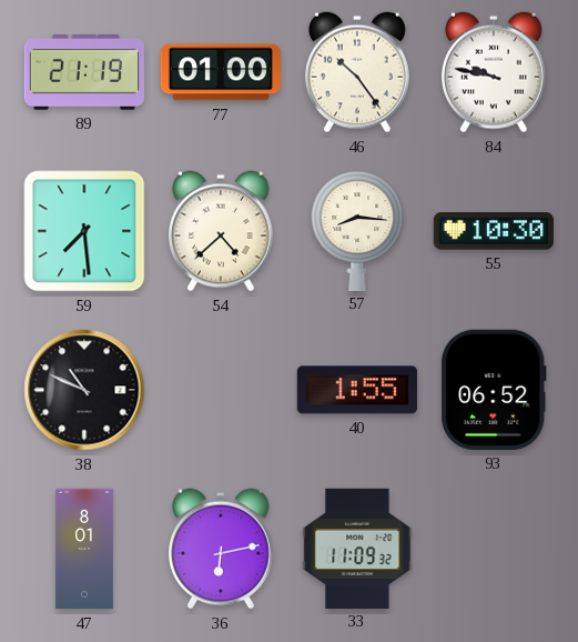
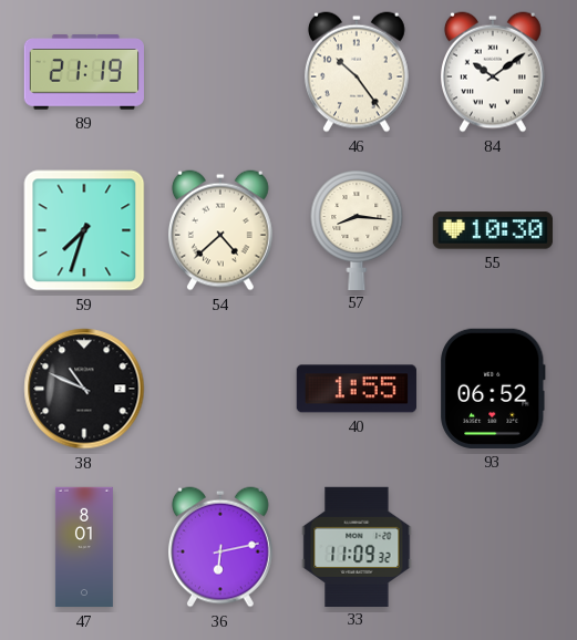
77: 01:00 -> none
84: 9:47 -> 10:09
59: 7:29 -> 7:33
